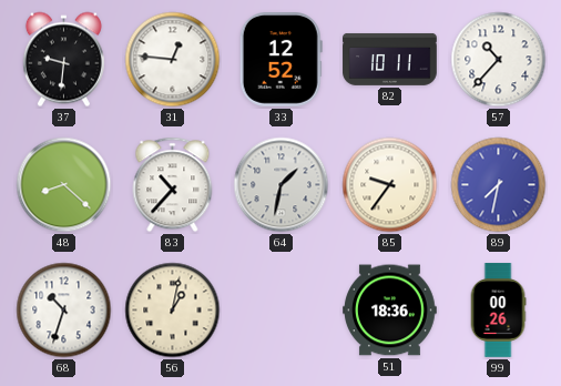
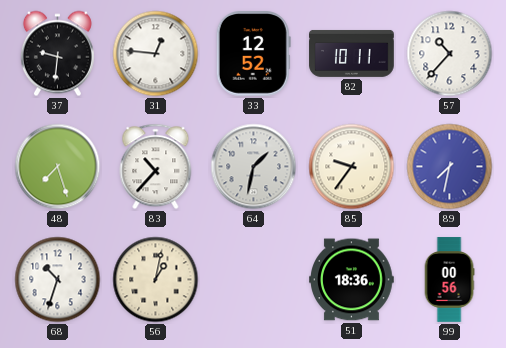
48: 8:22 -> 7:27
99: 00:26 -> 00:56
